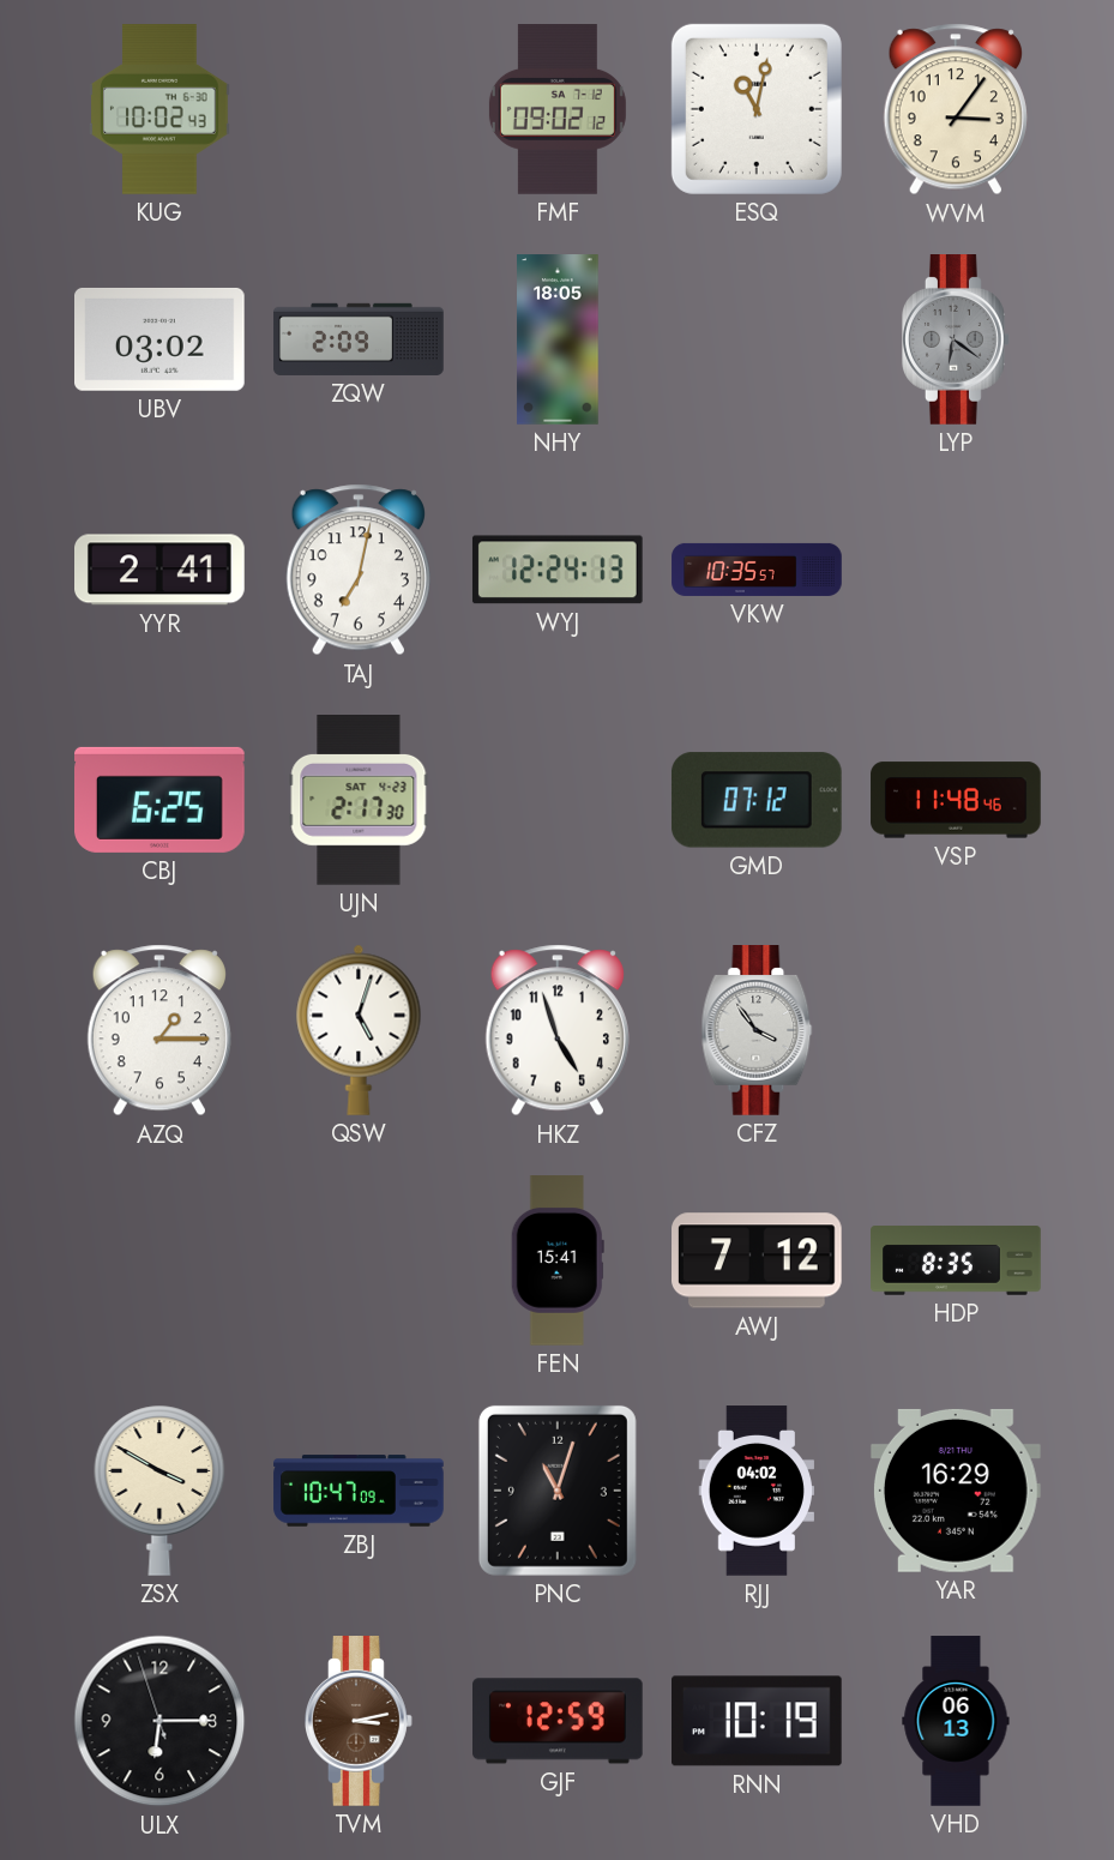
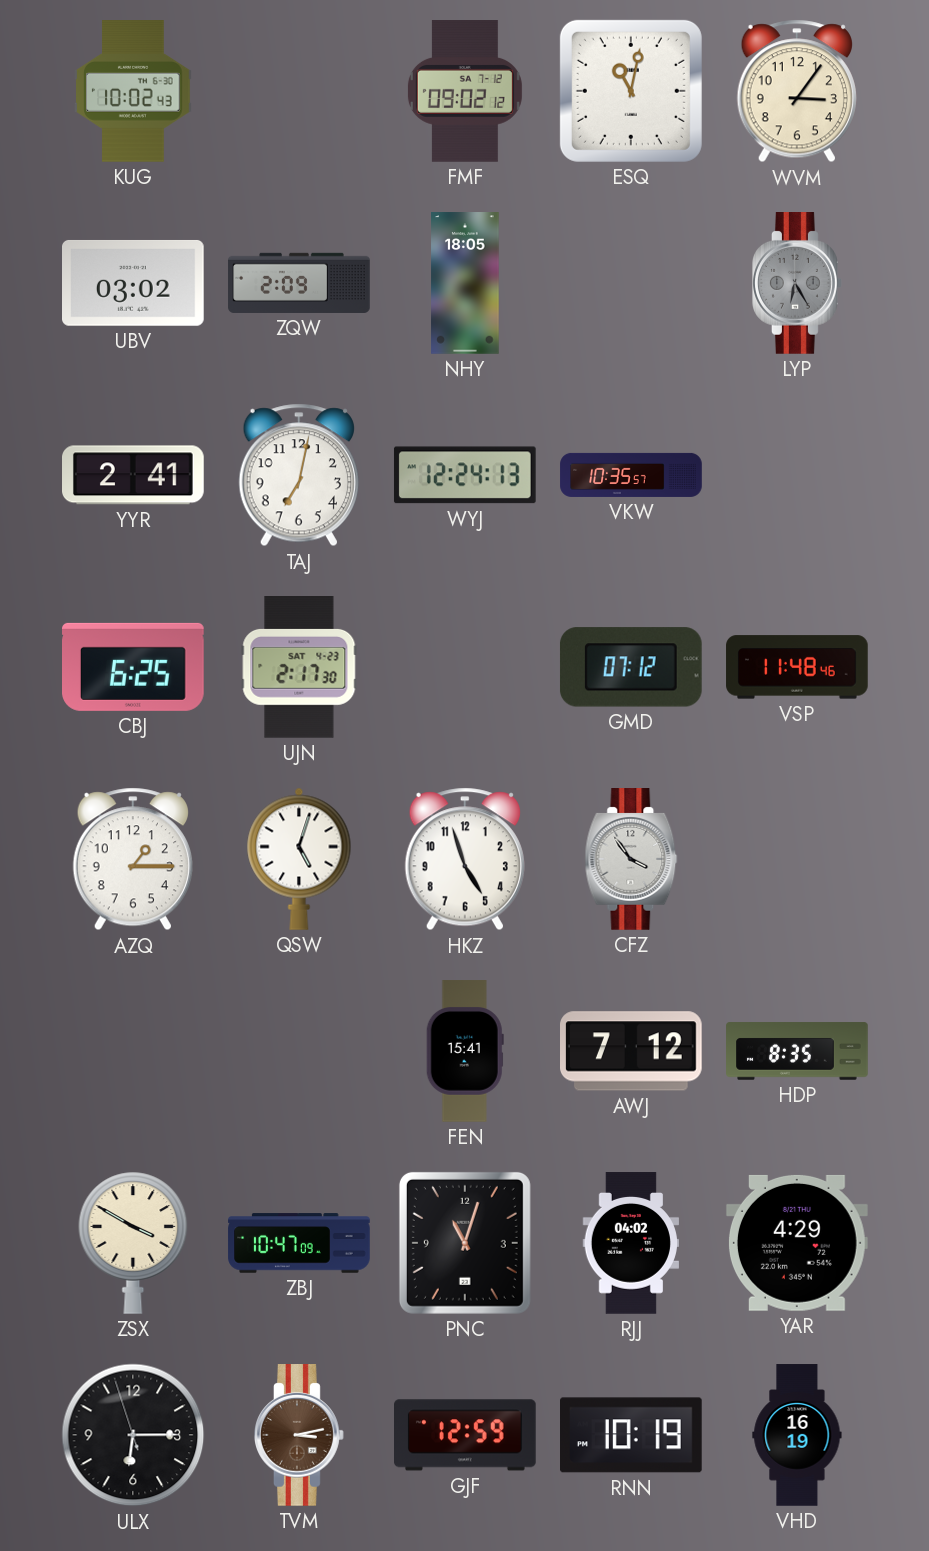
LYP: 6:21 -> 6:25
YAR: 16:29 -> 4:29
VHD: 06:13 -> 16:19
